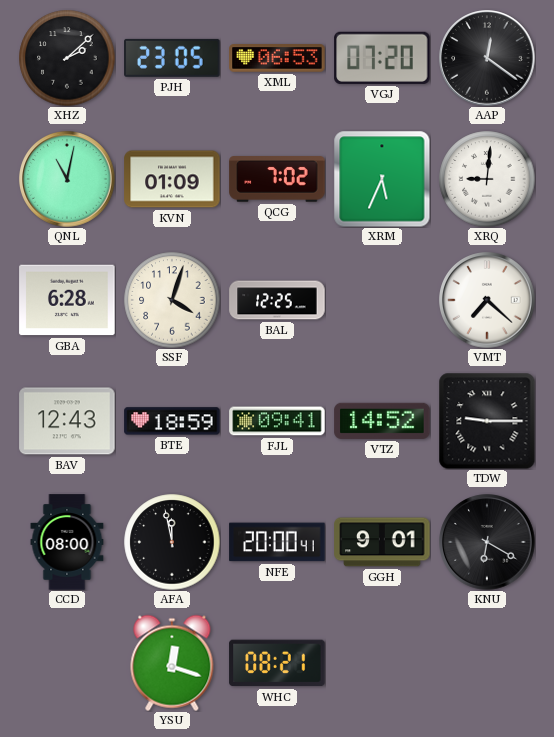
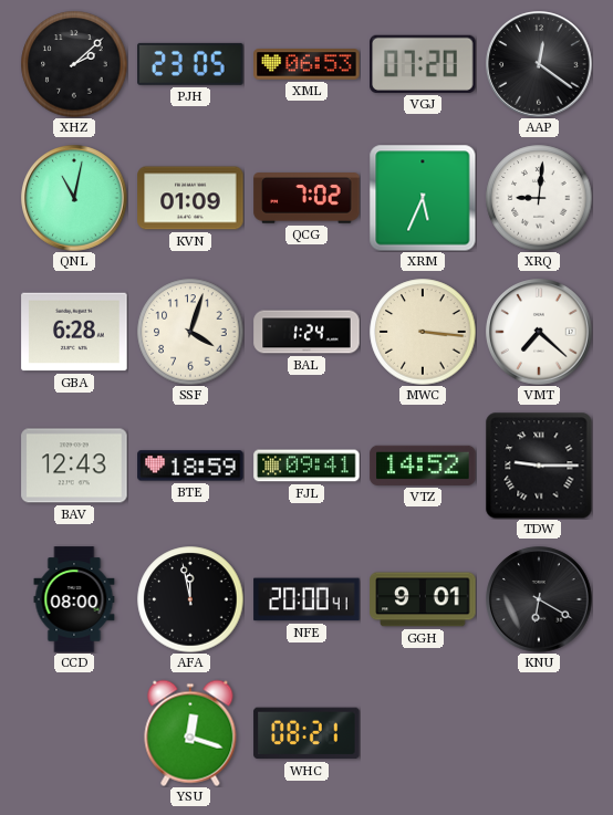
BAL: 12:25 -> 1:24
MWC: none -> 3:16
